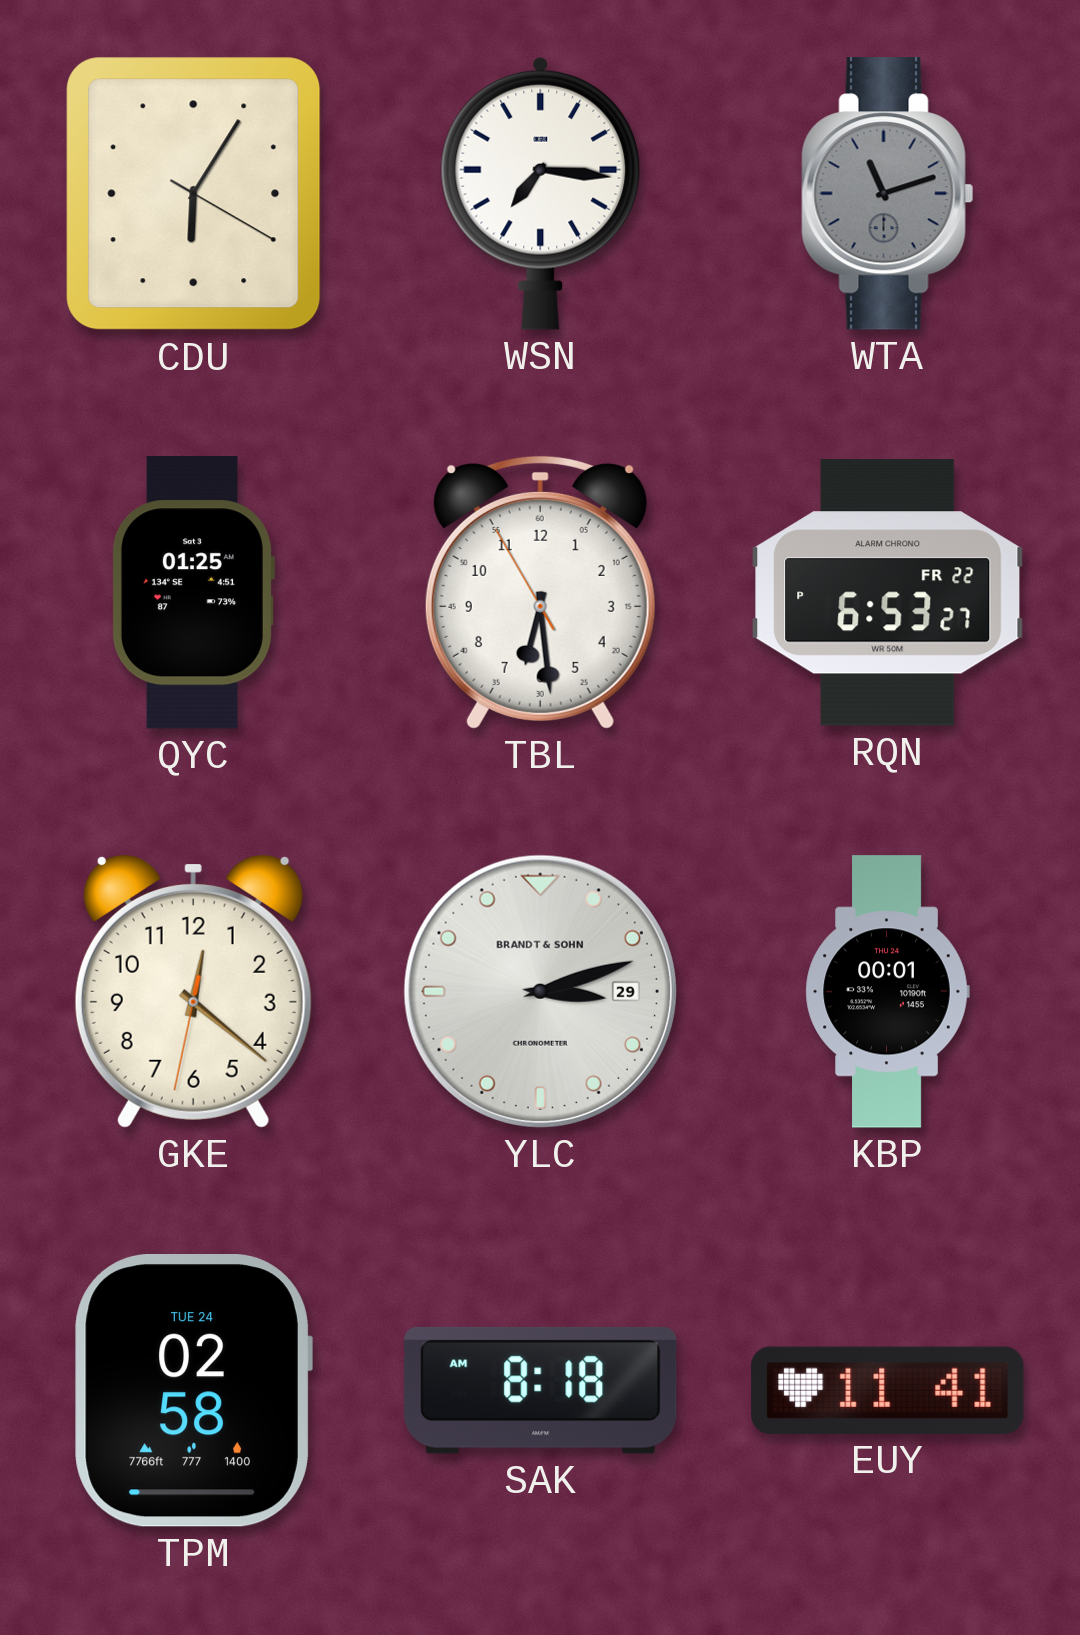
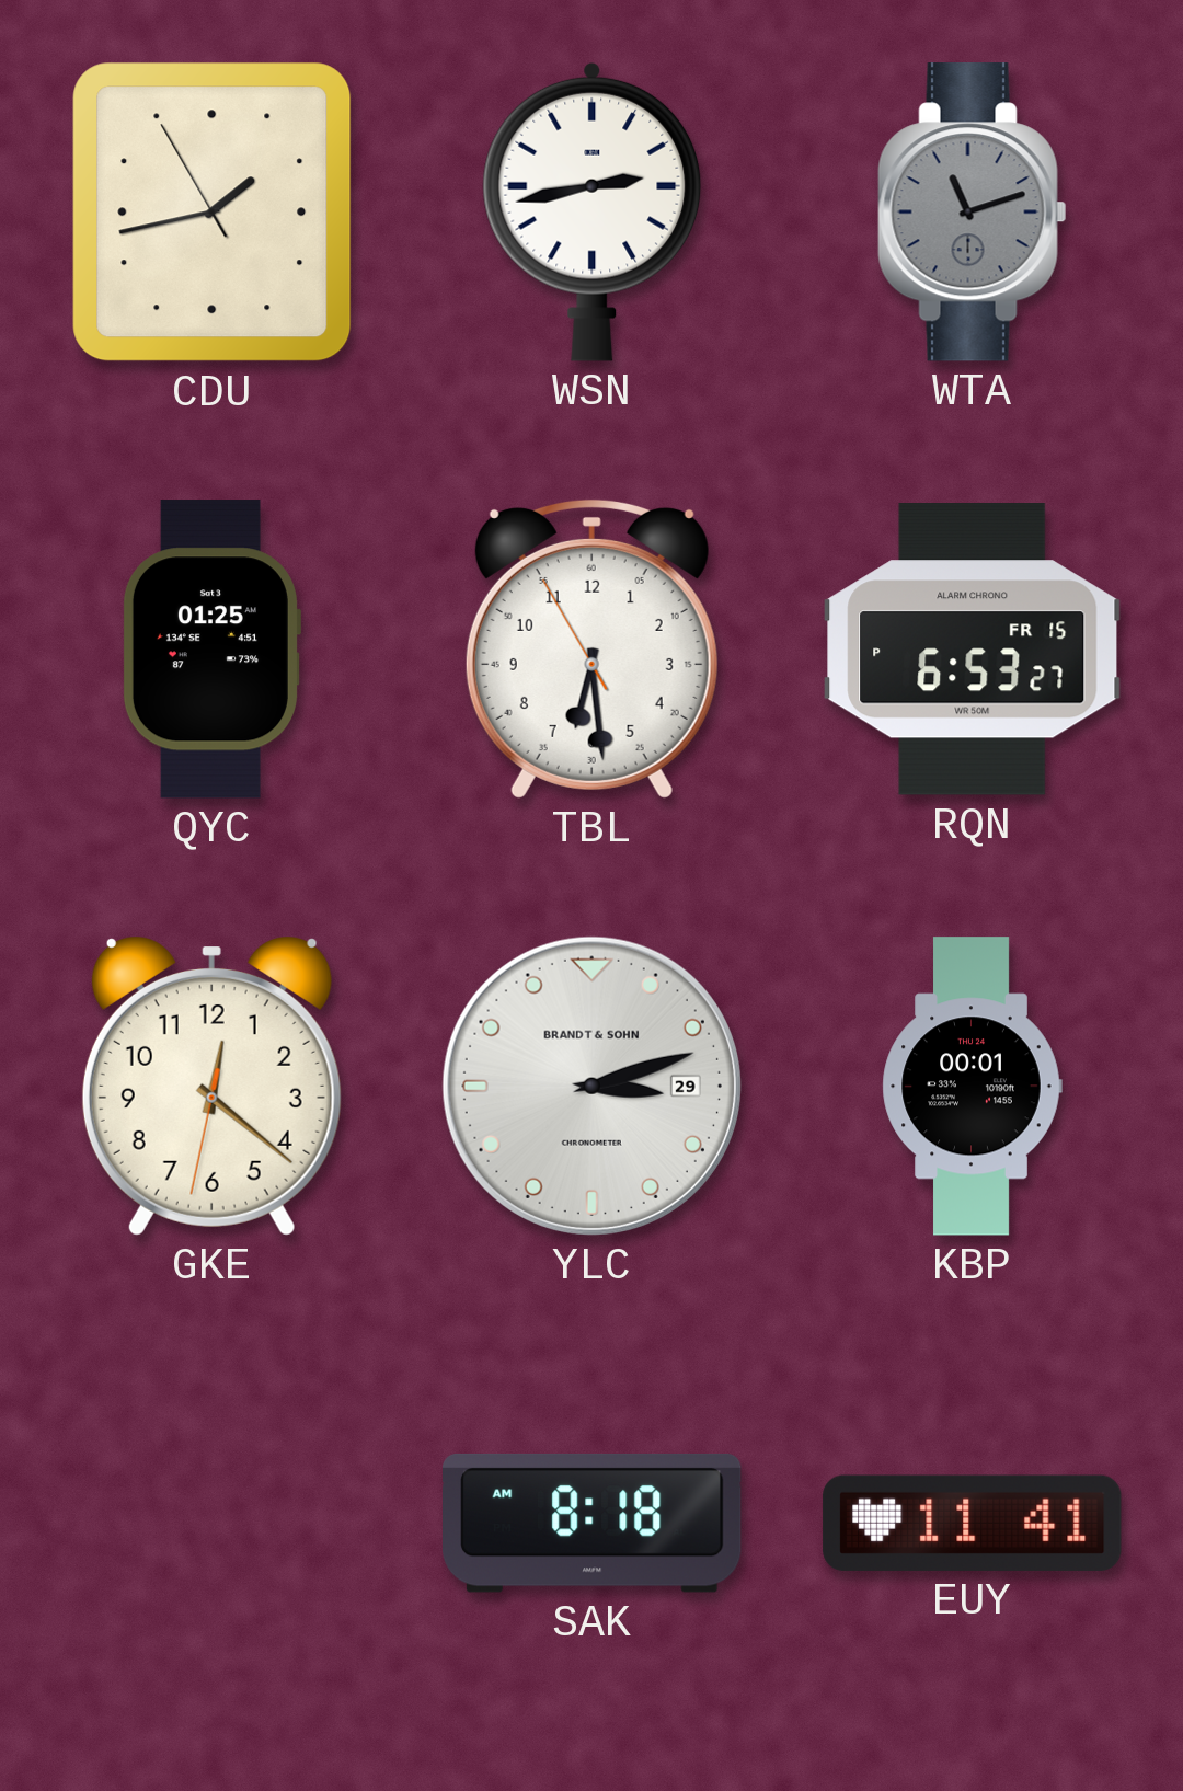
CDU: 6:05 -> 1:42
WSN: 7:16 -> 2:43
RQN date: FR 22 -> FR 15
TPM: 02:58 -> none
